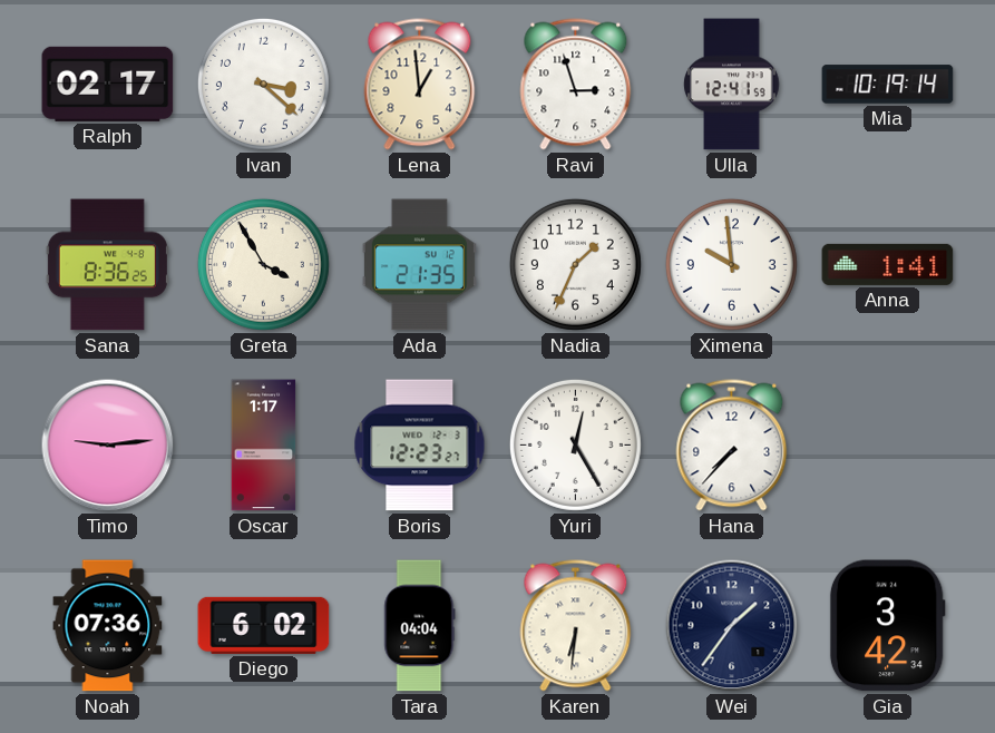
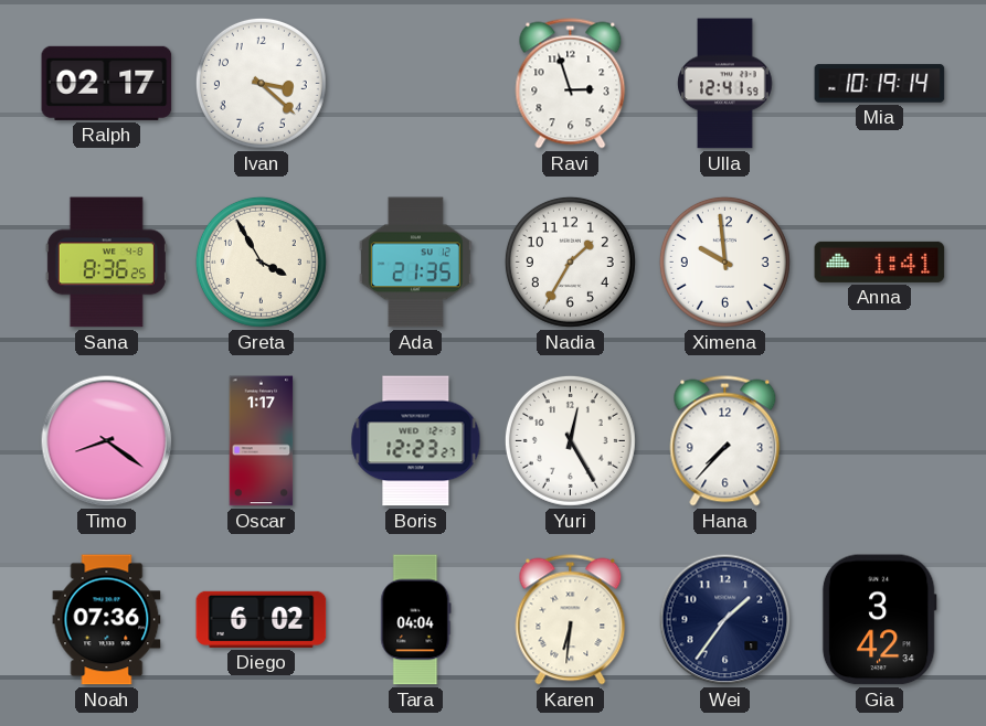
Lena: 12:59 -> none
Nadia: 1:34 -> 1:35
Timo: 9:14 -> 8:21
